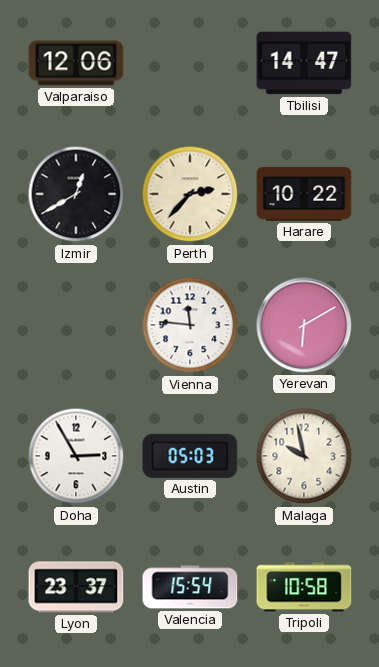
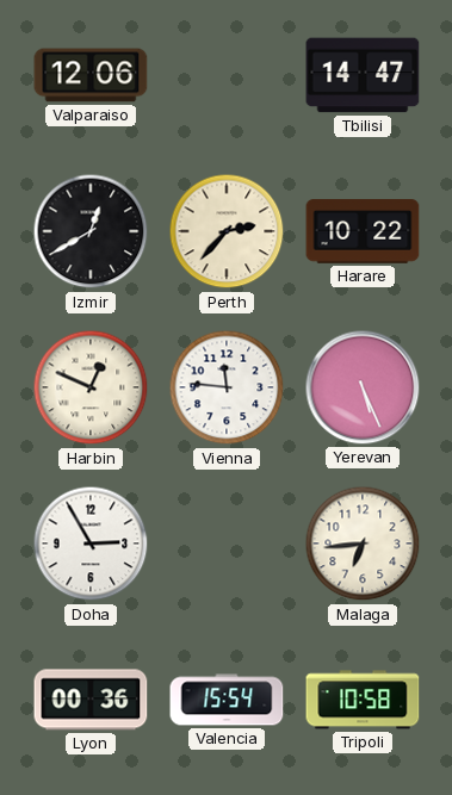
Harbin: none -> 12:49
Yerevan: 6:10 -> 5:26
Austin: 05:03 -> none
Malaga: 9:58 -> 6:44
Lyon: 23:37 -> 00:36
